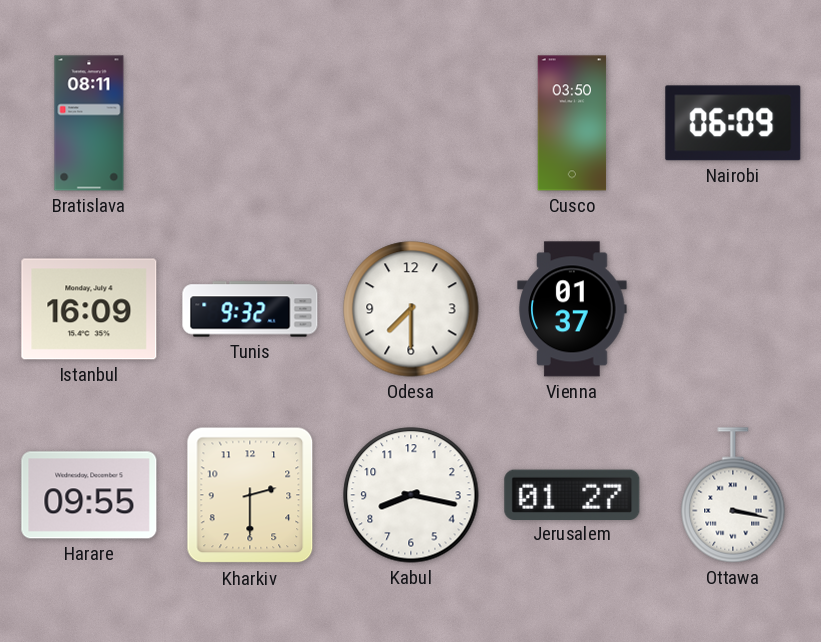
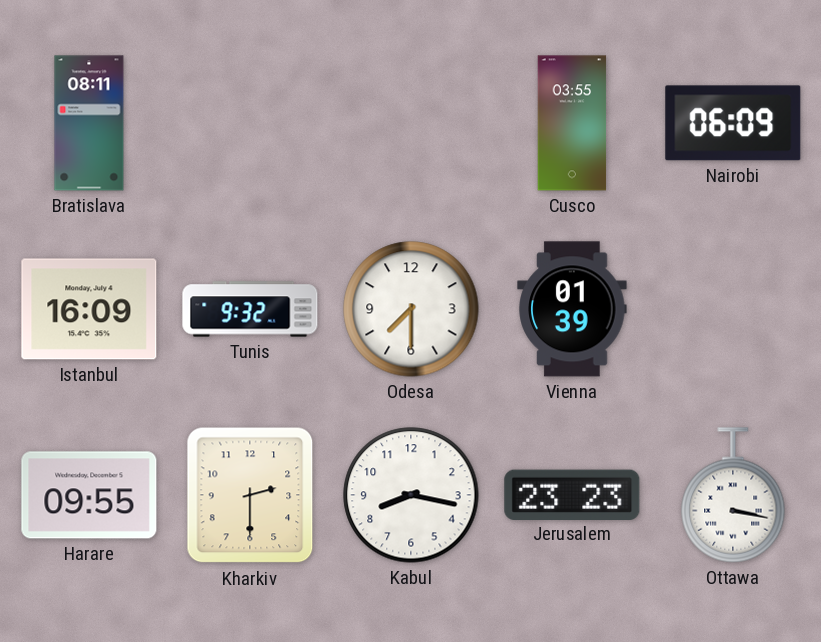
Cusco: 03:50 -> 03:55
Vienna: 01:37 -> 01:39
Jerusalem: 01:27 -> 23:23
